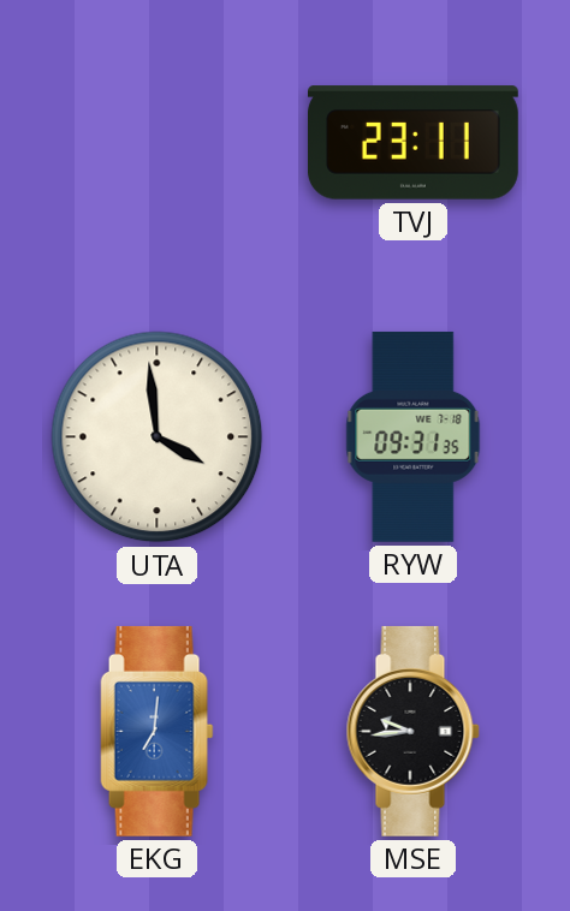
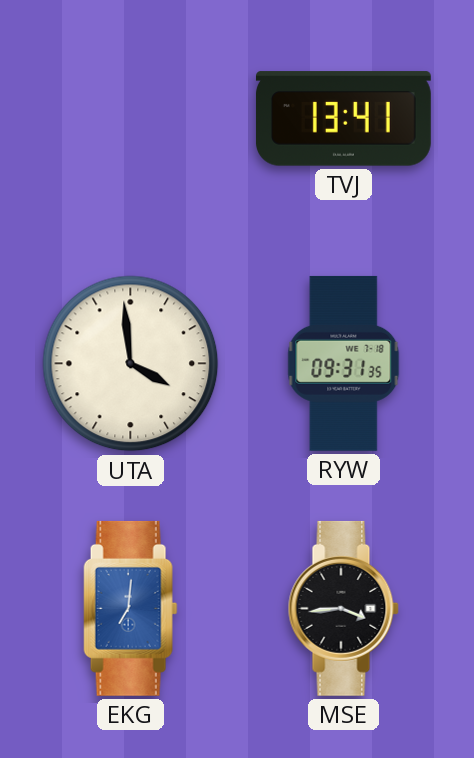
TVJ: 23:11 -> 13:41
MSE: 9:44 -> 3:44
